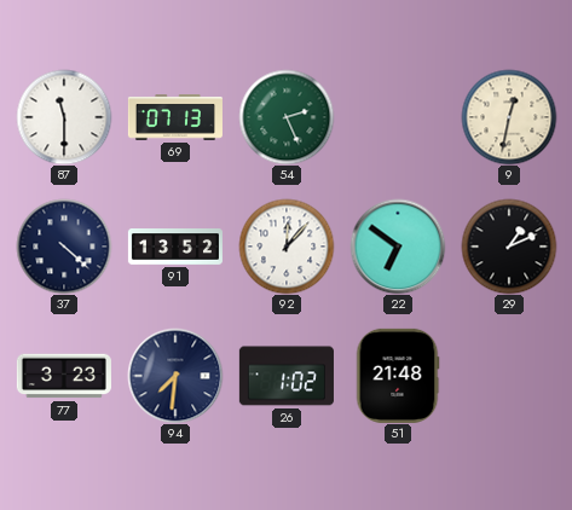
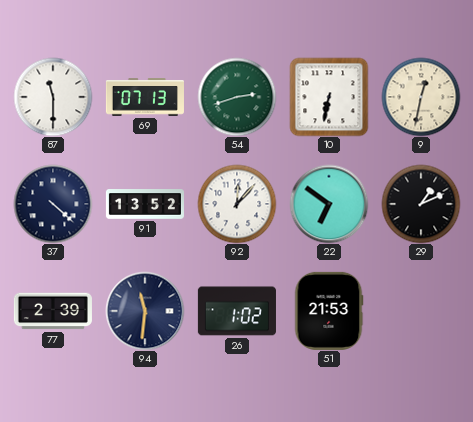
54: 2:26 -> 2:42
10: none -> 6:32
77: 3:23 -> 2:39
94: 7:31 -> 11:31
51: 21:48 -> 21:53
